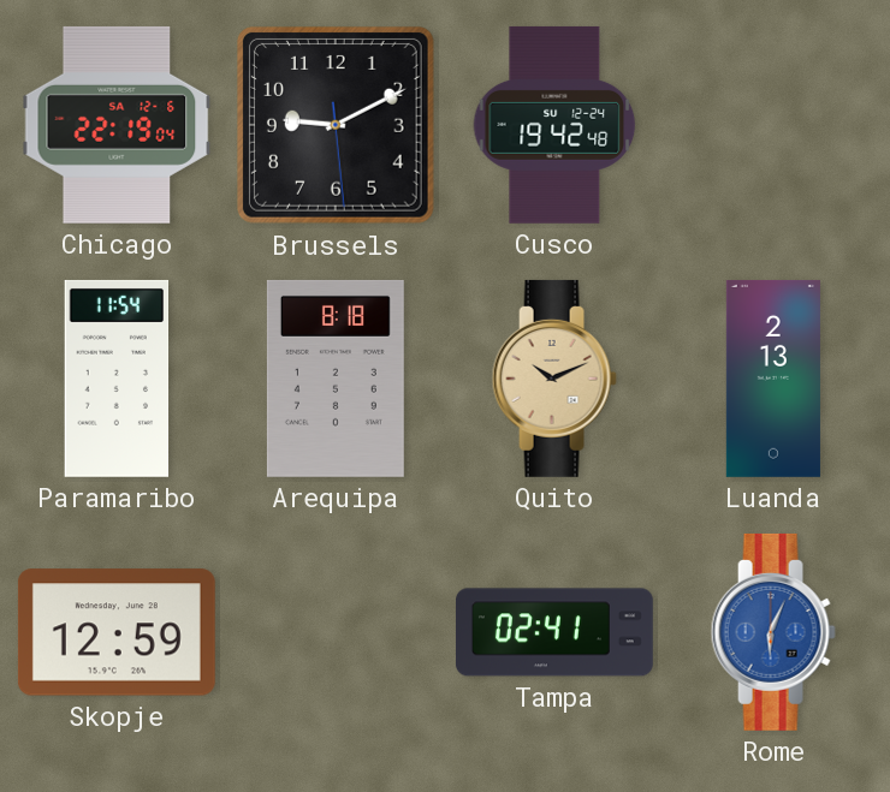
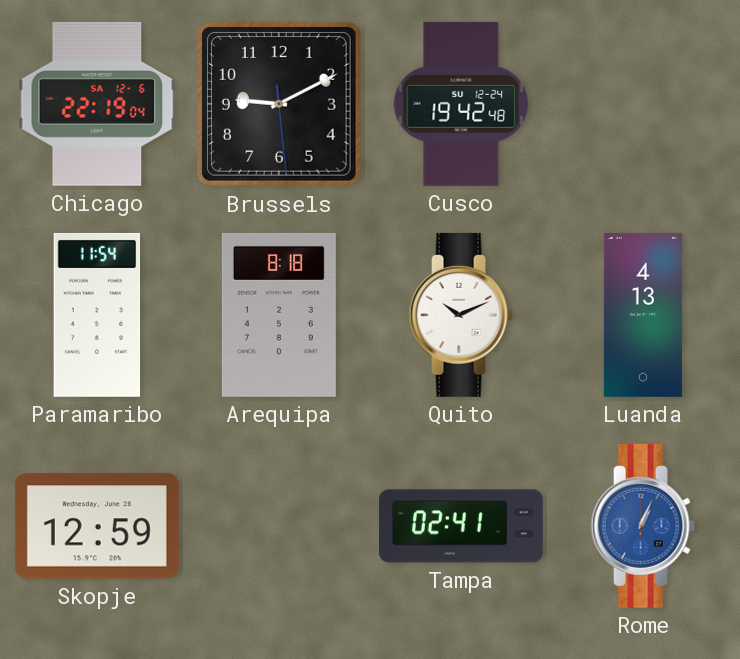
Quito dial: champagne -> white
Luanda: 2:13 -> 4:13
Rome: 6:04 -> 1:04
